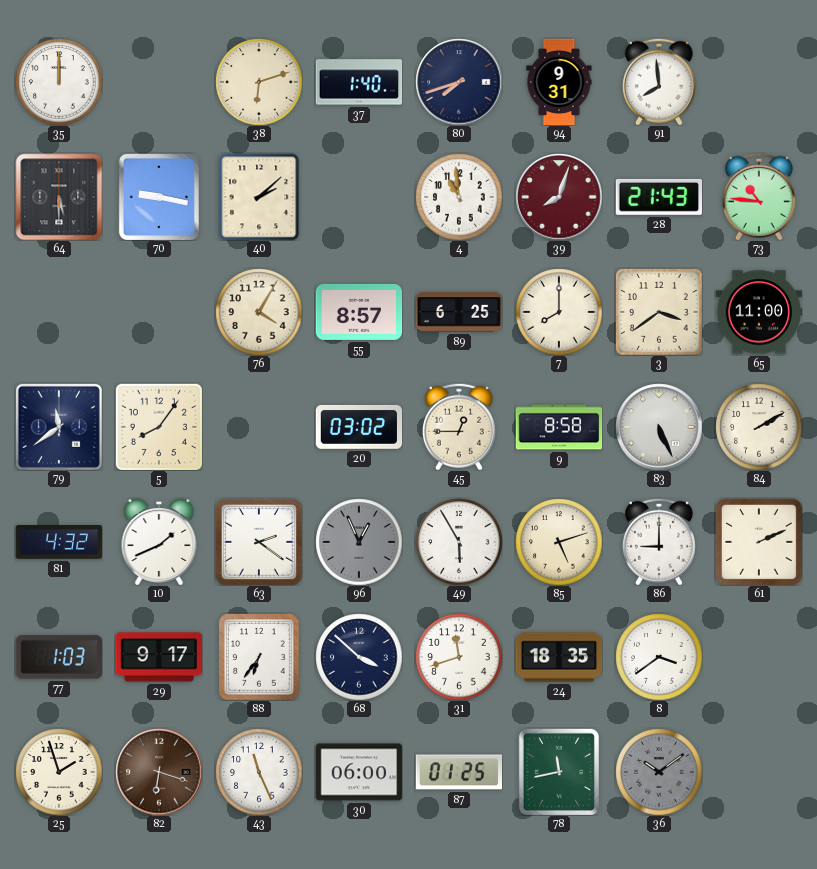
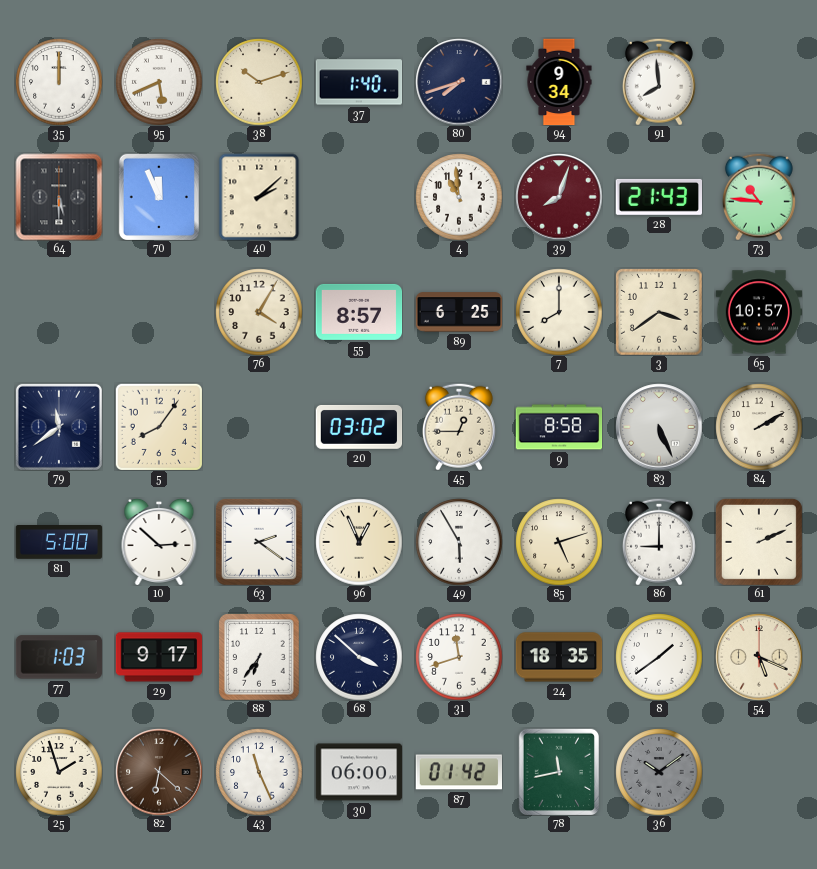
95: none -> 5:41
38: 6:12 -> 10:12
94: 9:31 -> 9:34
70: 9:17 -> 11:56
65: 11:00 -> 10:57
81: 4:32 -> 5:00
10: 1:41 -> 2:52
96 dial: grey -> cream
8: 3:39 -> 1:39
54: none -> 5:19
82: 6:18 -> 6:22
87: 01:25 -> 01:42
